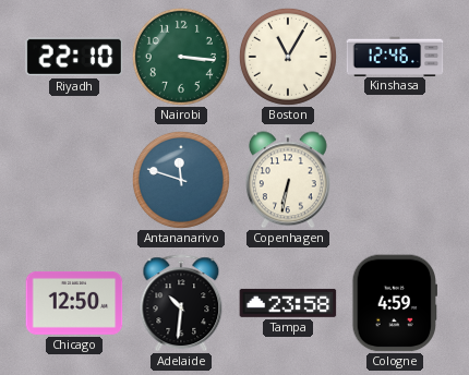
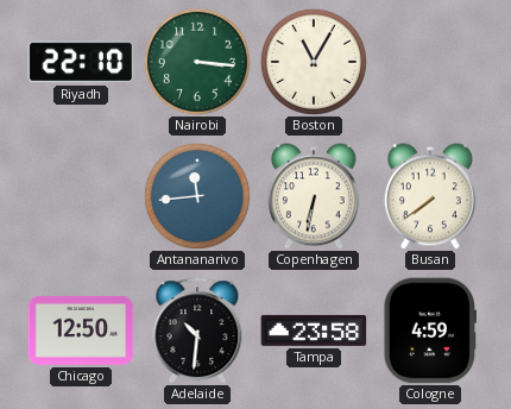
Kinshasa: 12:46 -> none
Antananarivo: 11:48 -> 11:44
Busan: none -> 7:39
